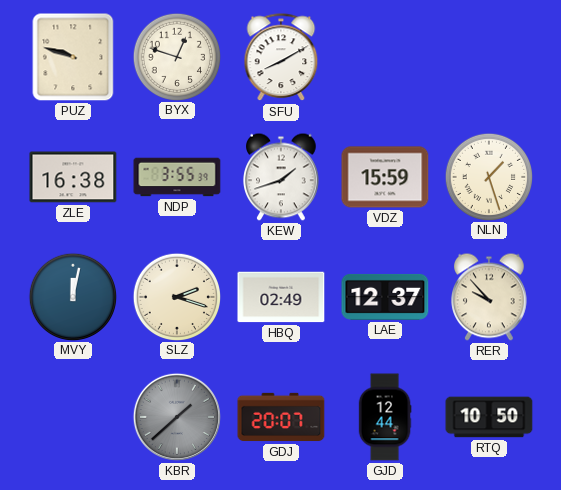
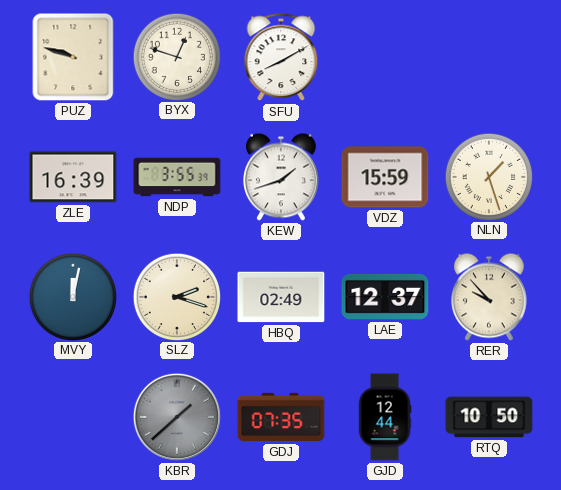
ZLE: 16:38 -> 16:39
GDJ: 20:07 -> 07:35
